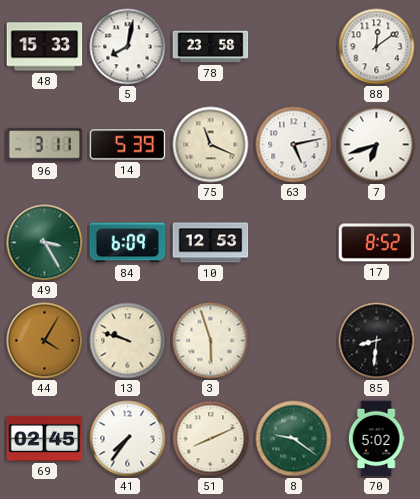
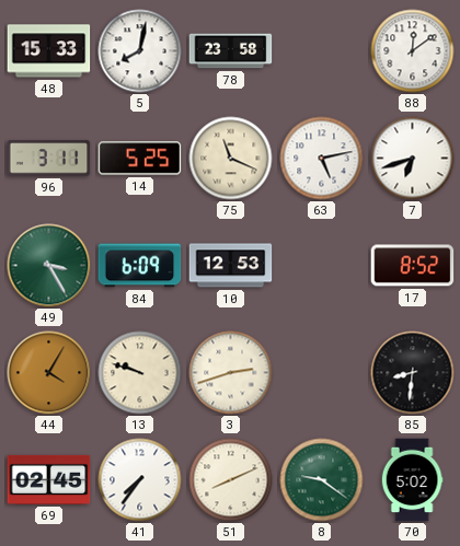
14: 5:39 -> 5:25
3: 5:57 -> 2:42
